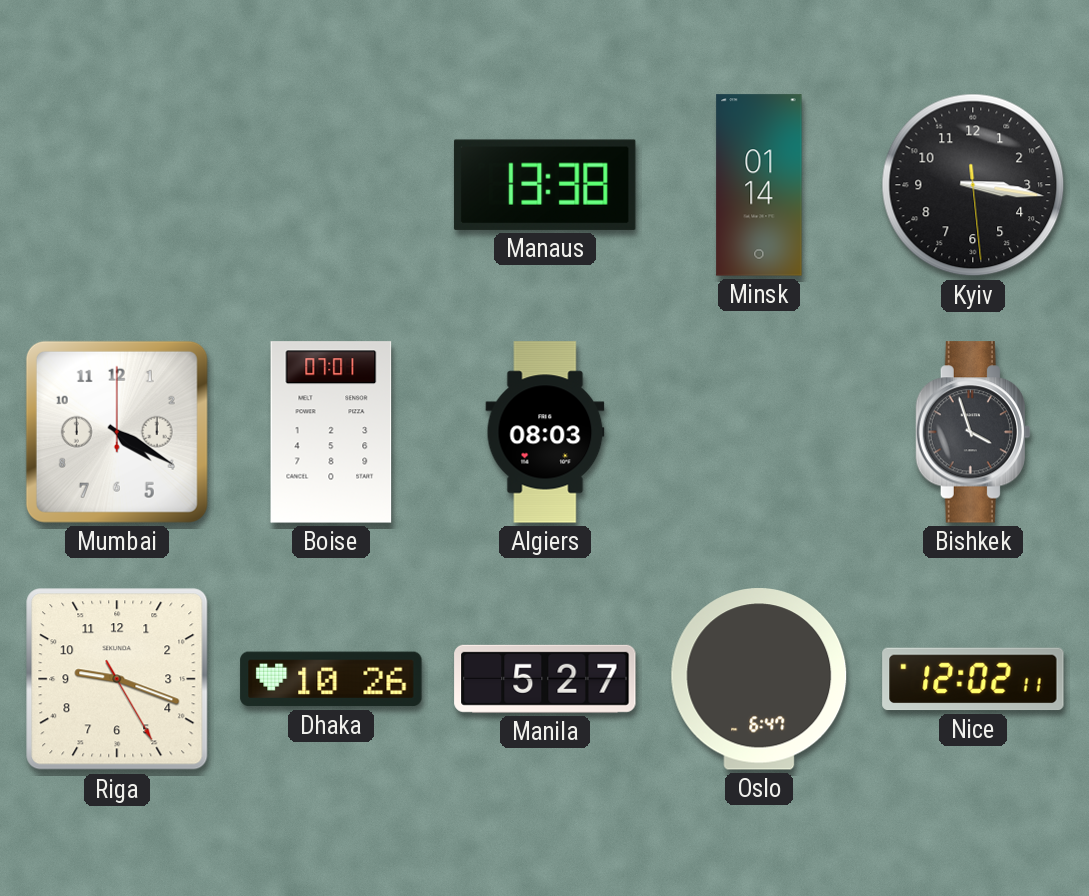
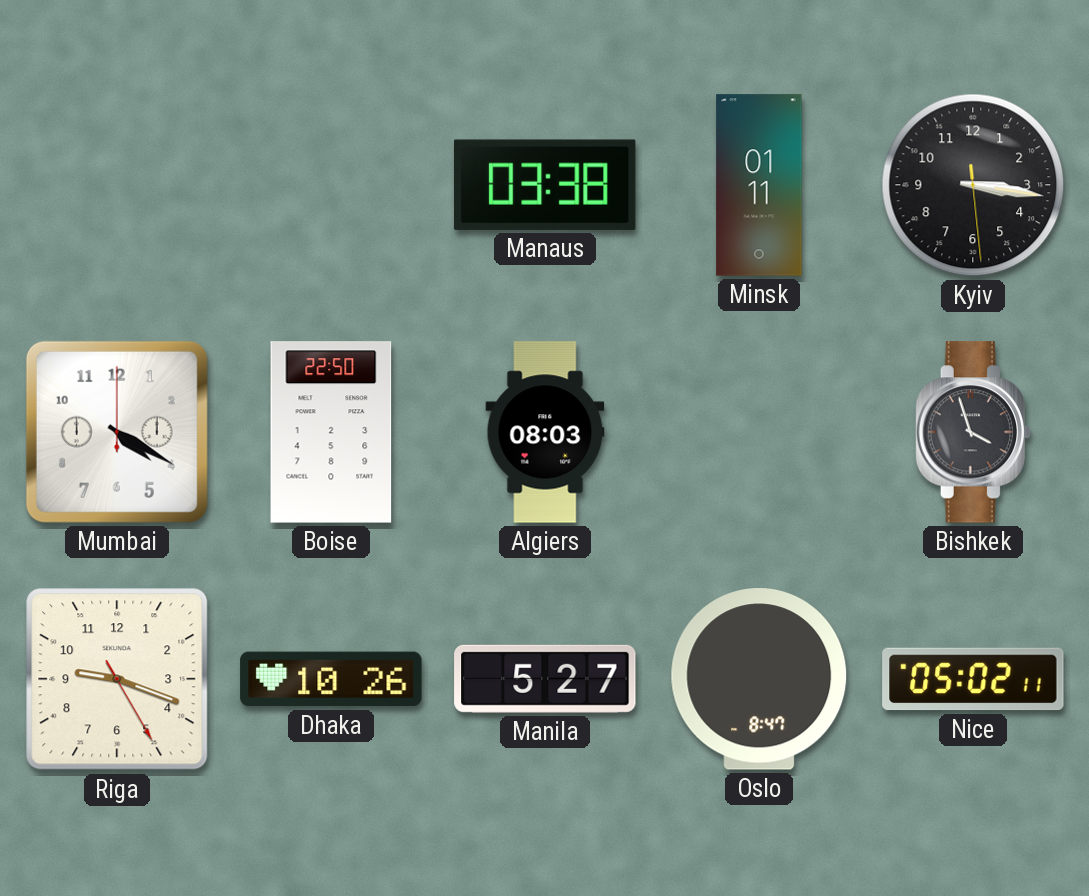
Manaus: 13:38 -> 03:38
Minsk: 01:14 -> 01:11
Boise: 07:01 -> 22:50
Oslo: 6:47 -> 8:47
Nice: 12:02 -> 05:02
